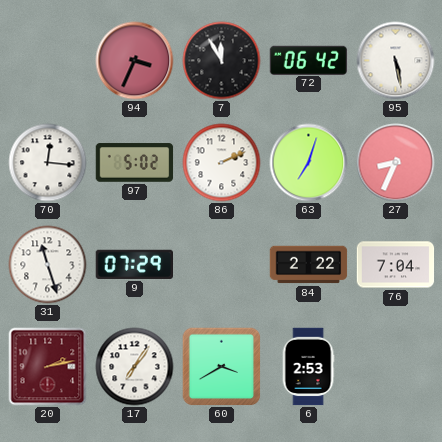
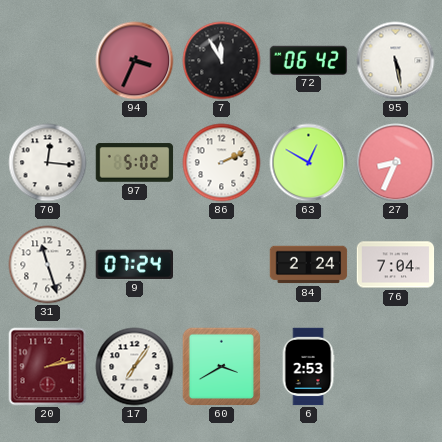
63: 7:03 -> 12:50
9: 07:29 -> 07:24
84: 2:22 -> 2:24
